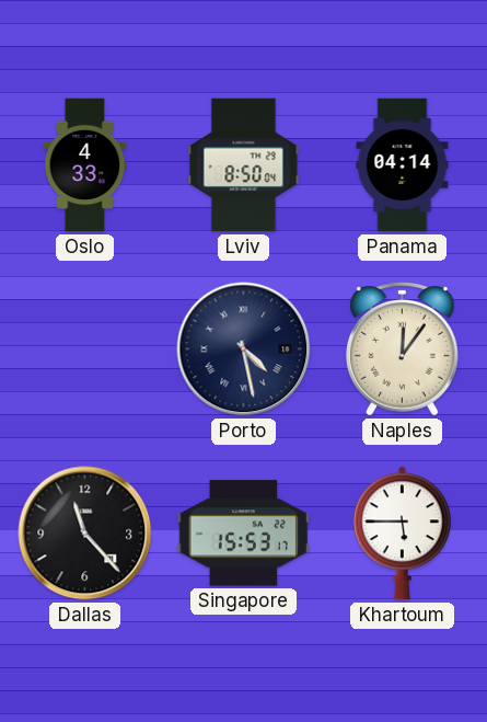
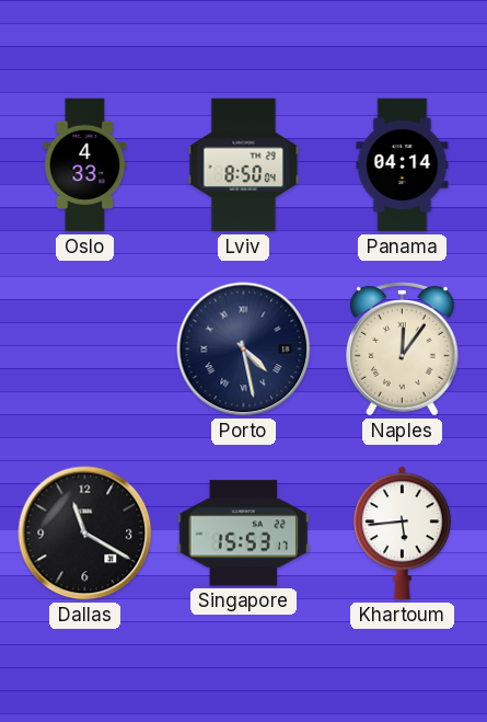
Dallas: 11:23 -> 11:20
Khartoum: 5:45 -> 5:44
